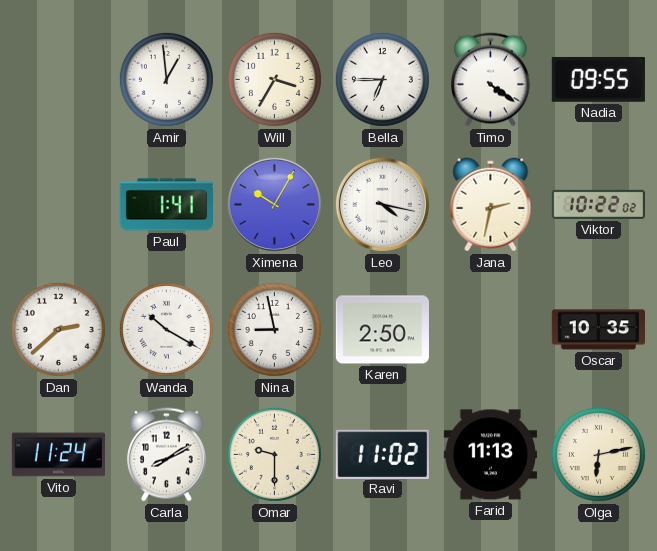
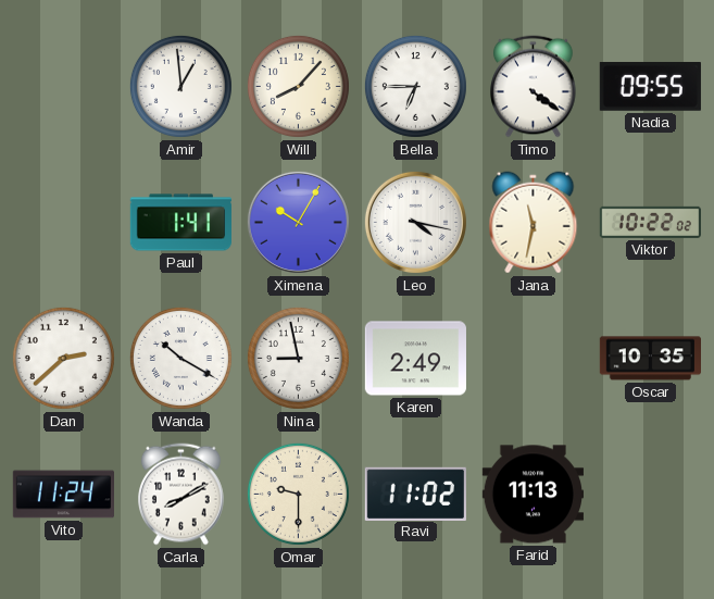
Will: 3:35 -> 8:07
Jana: 2:32 -> 11:32
Karen: 2:50 -> 2:49
Olga: 6:13 -> none
